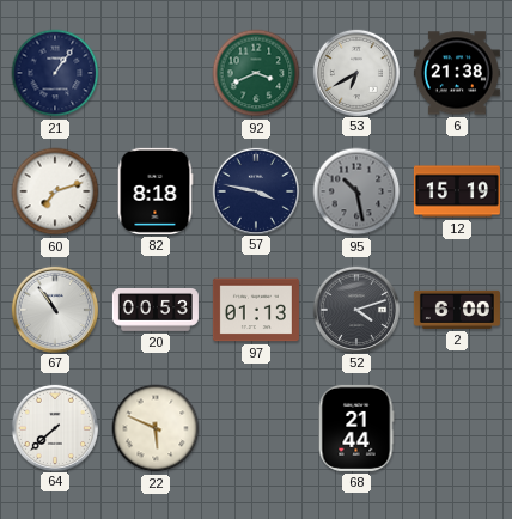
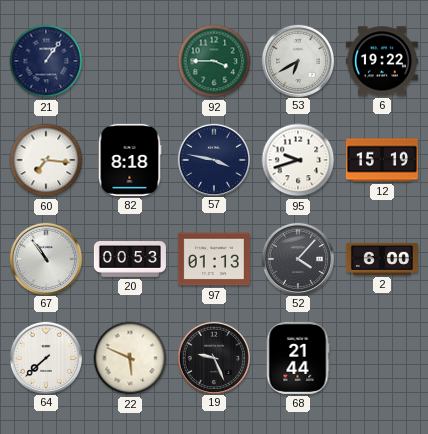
92: 3:41 -> 3:45
6: 21:38 -> 19:22
60: 7:12 -> 7:16
95: 10:28 -> 9:42
95 dial: grey -> white
52: 4:12 -> 4:07
19: none -> 9:26
